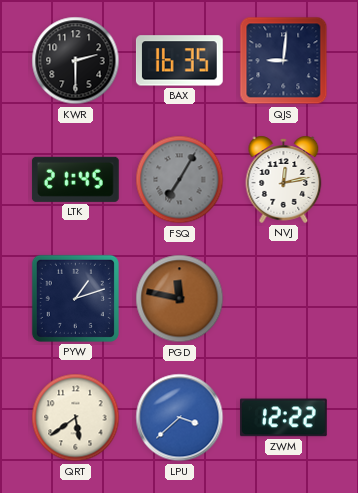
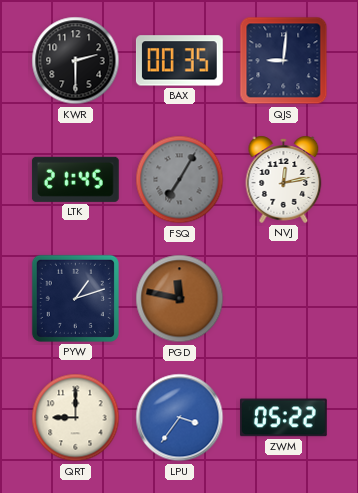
BAX: 16:35 -> 00:35
QRT: 5:39 -> 9:00
LPU: 3:38 -> 3:36
ZWM: 12:22 -> 05:22
